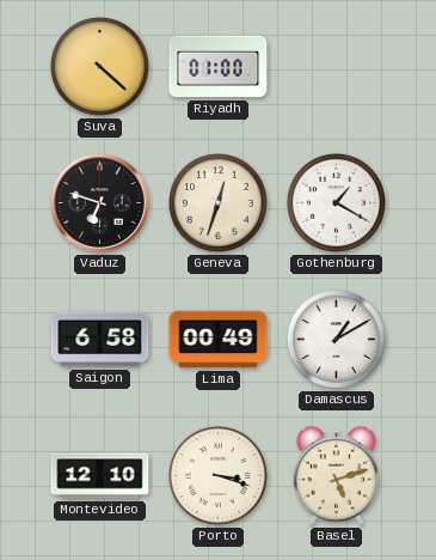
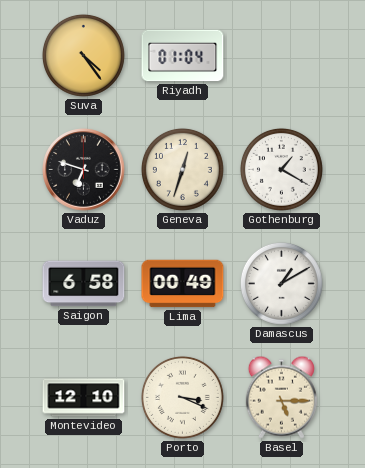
Suva: 4:22 -> 4:24
Riyadh: 01:00 -> 01:04
Porto: 3:18 -> 3:19
Basel: 5:12 -> 5:15
